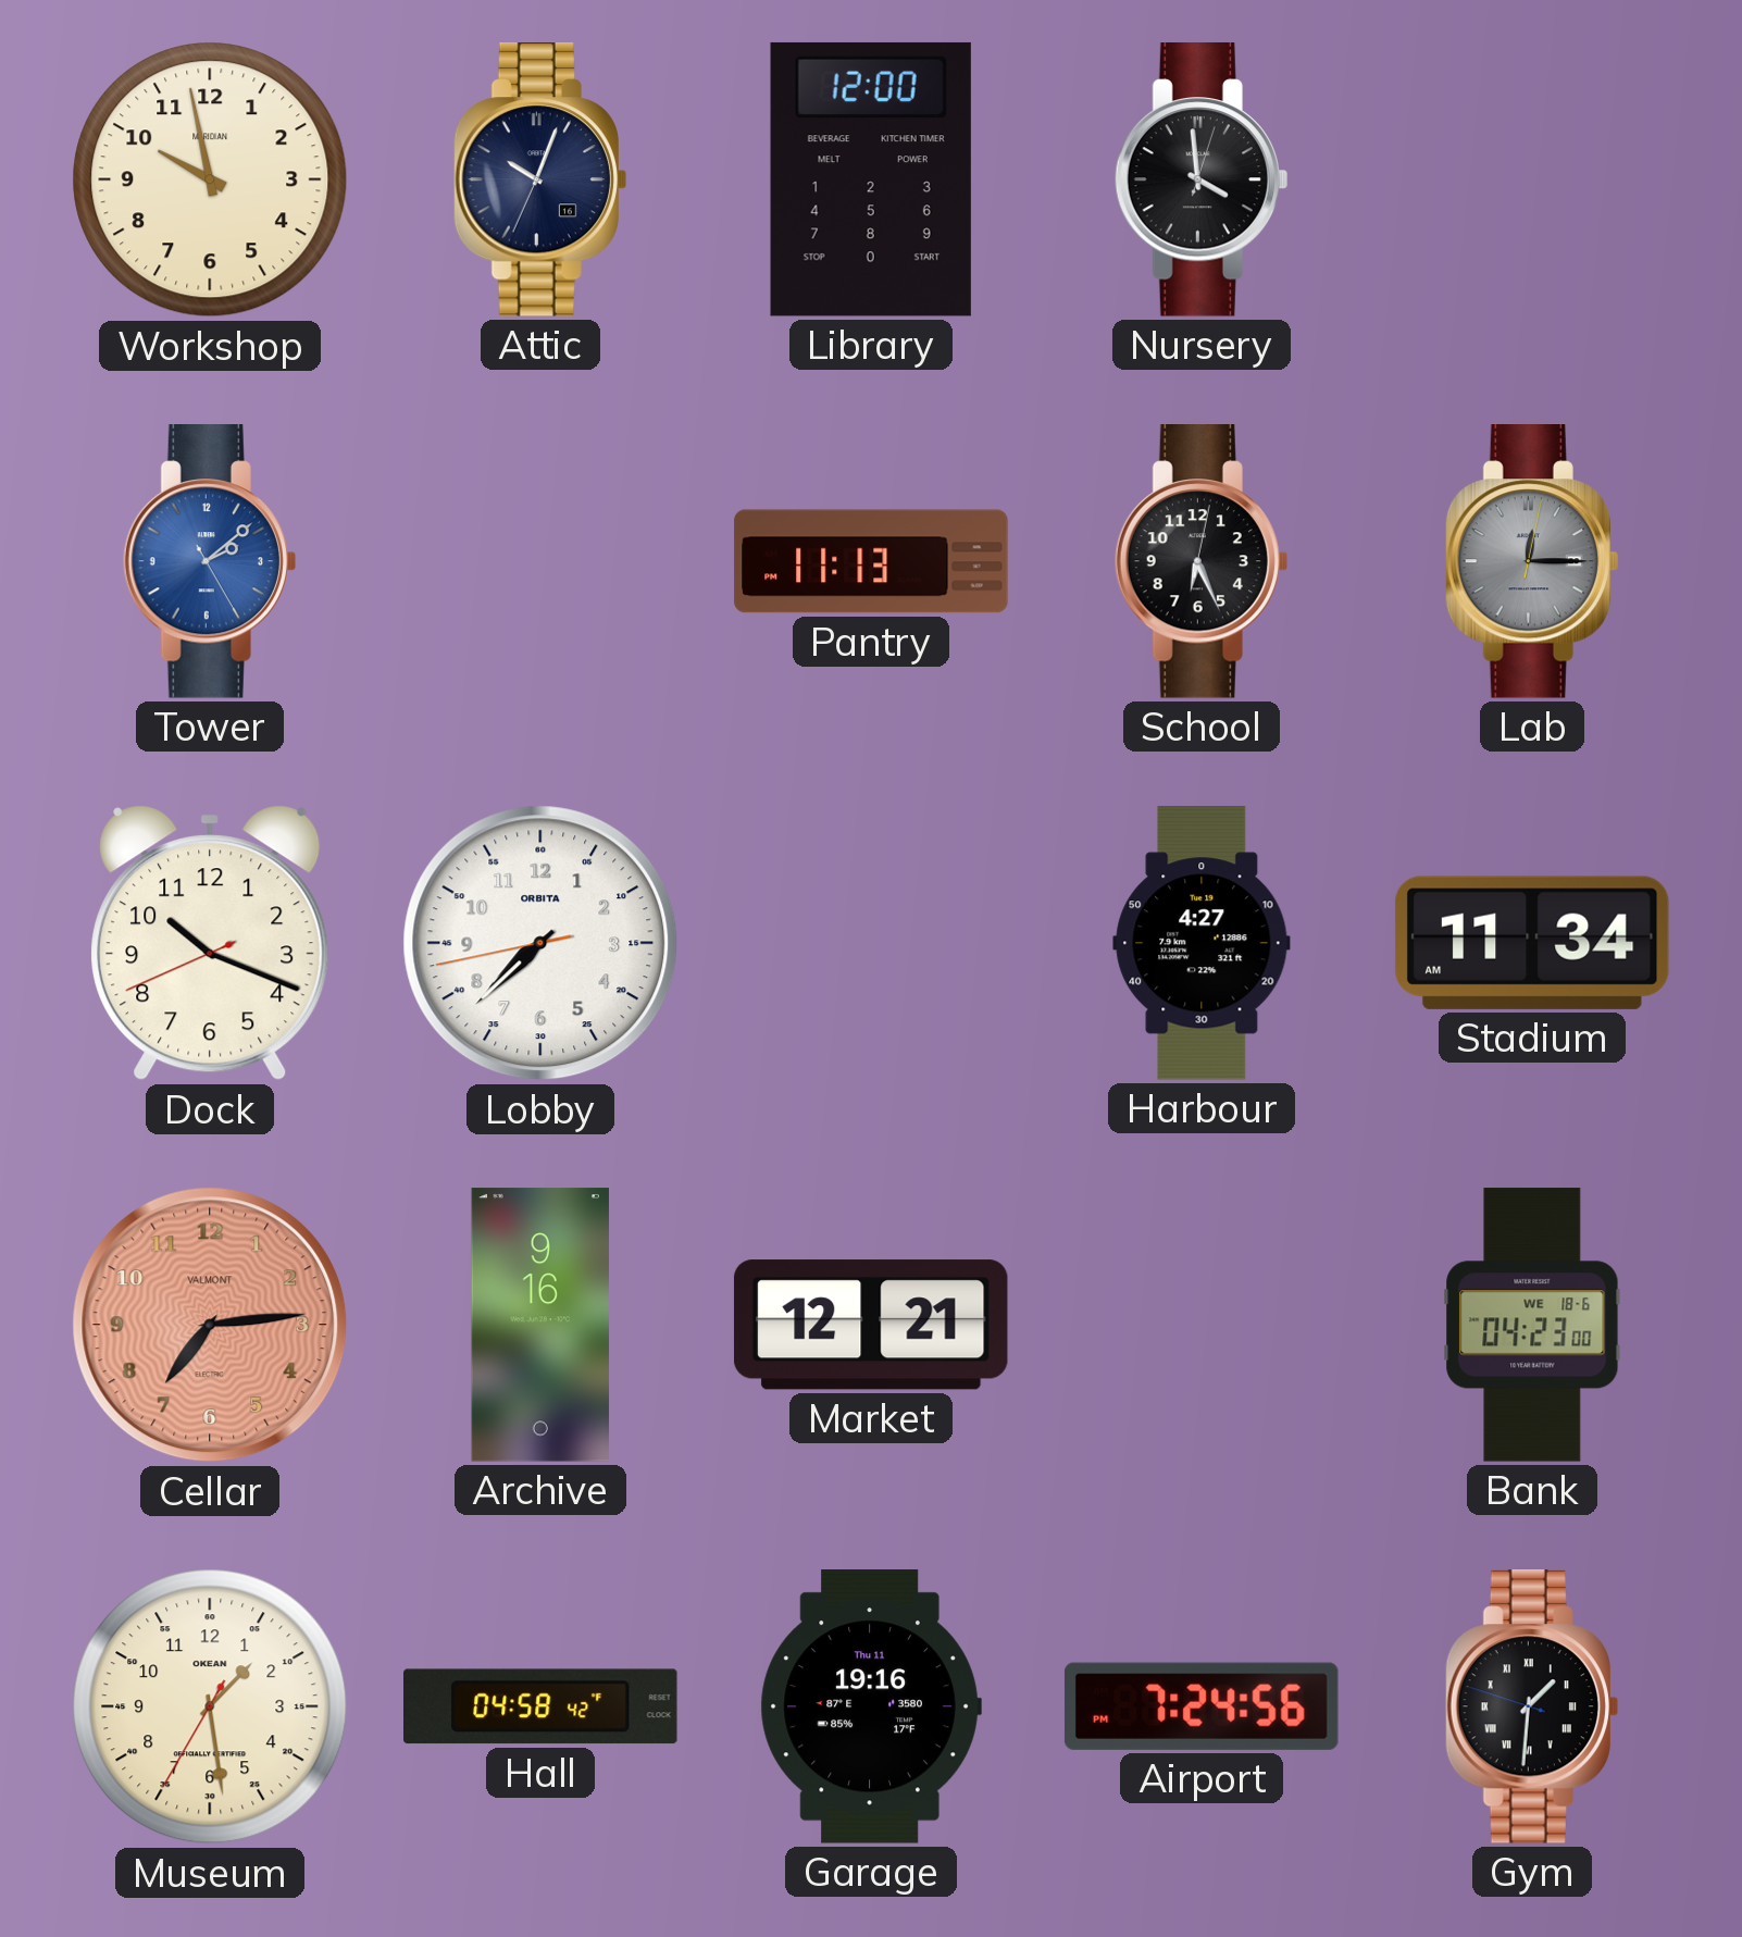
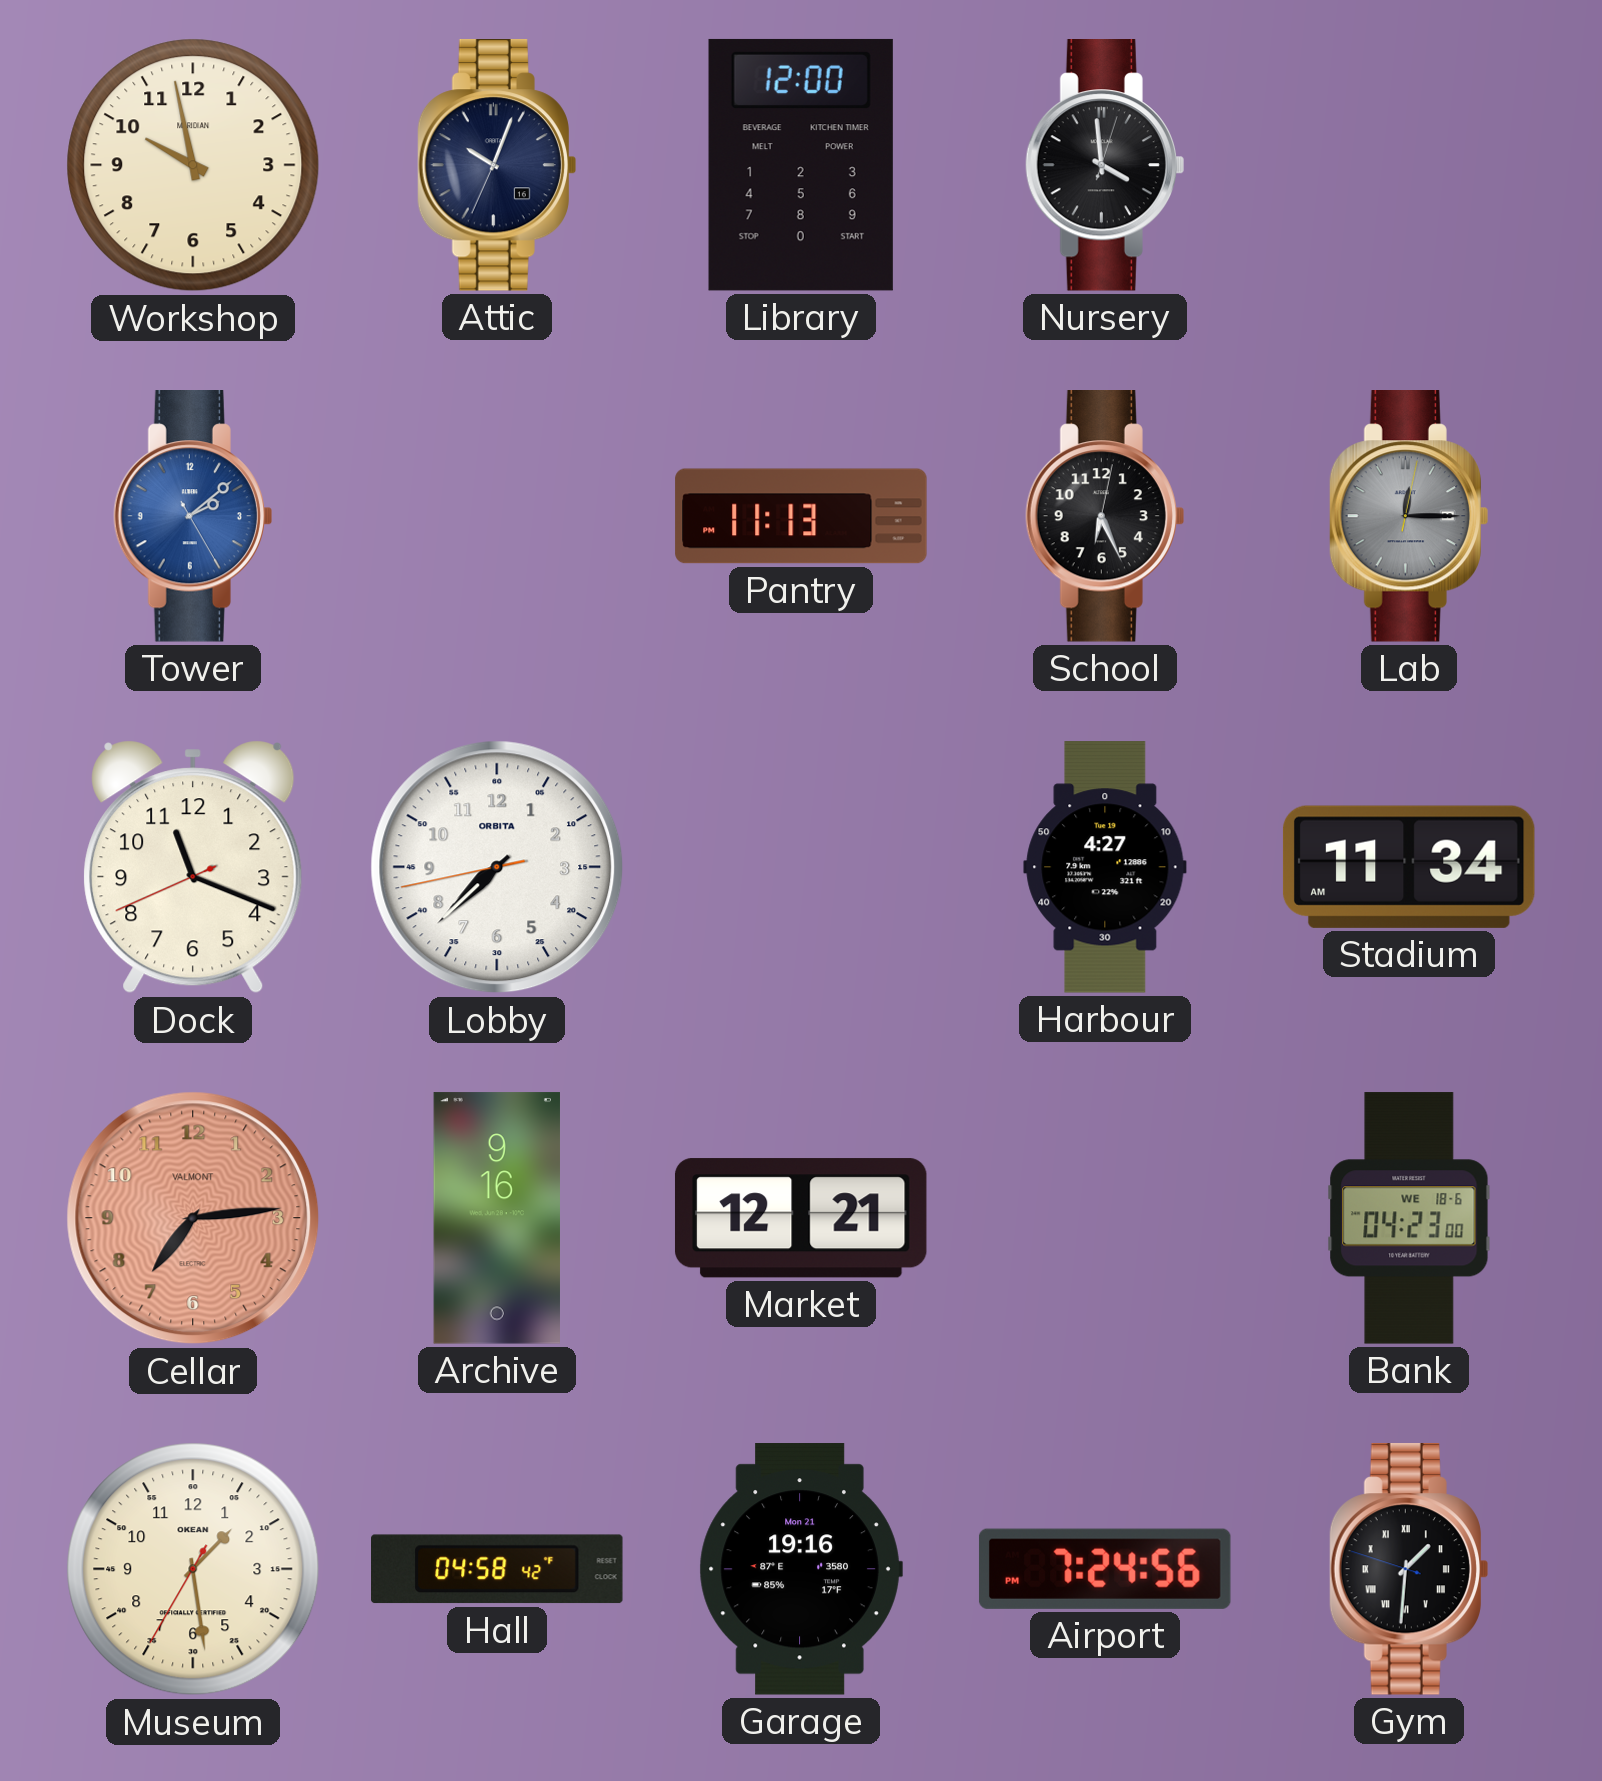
Dock: 10:18 -> 11:18
Garage date: Thu 11 -> Mon 21
